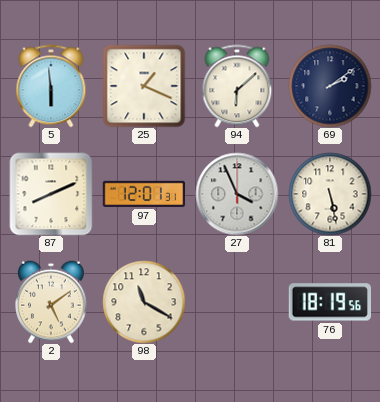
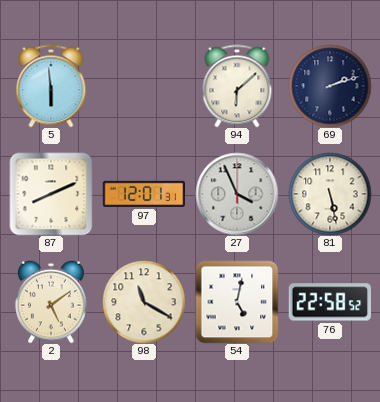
25: 1:19 -> none
69: 2:09 -> 2:12
54: none -> 5:02
76: 18:19 -> 22:58
